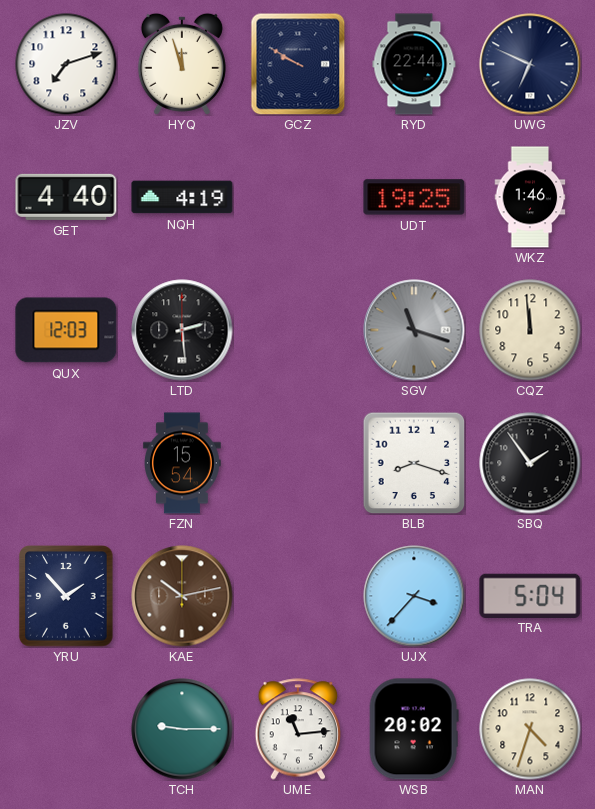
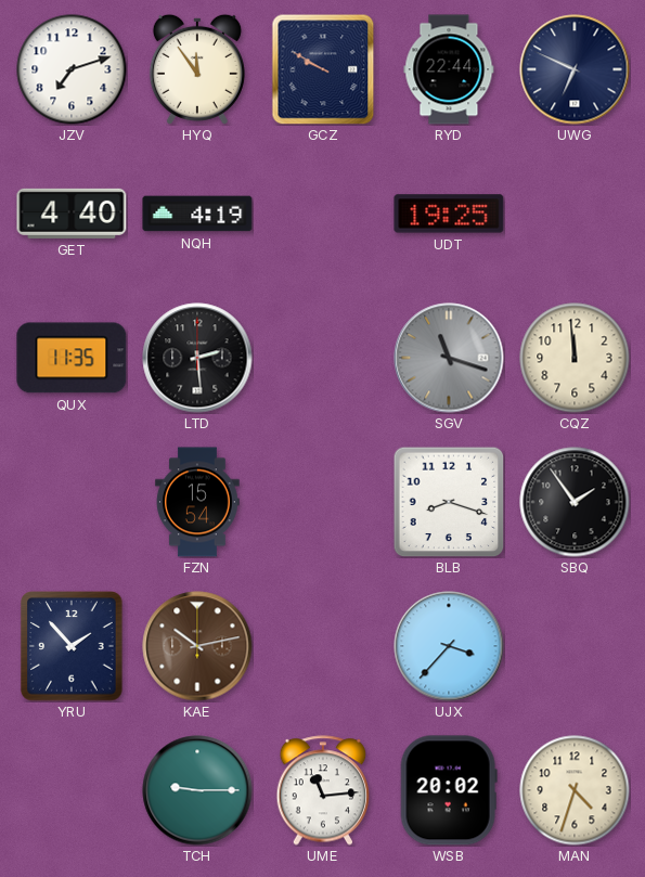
HYQ: 11:57 -> 11:54
WKZ: 1:46 -> none
QUX: 12:03 -> 11:35
TRA: 5:04 -> none
